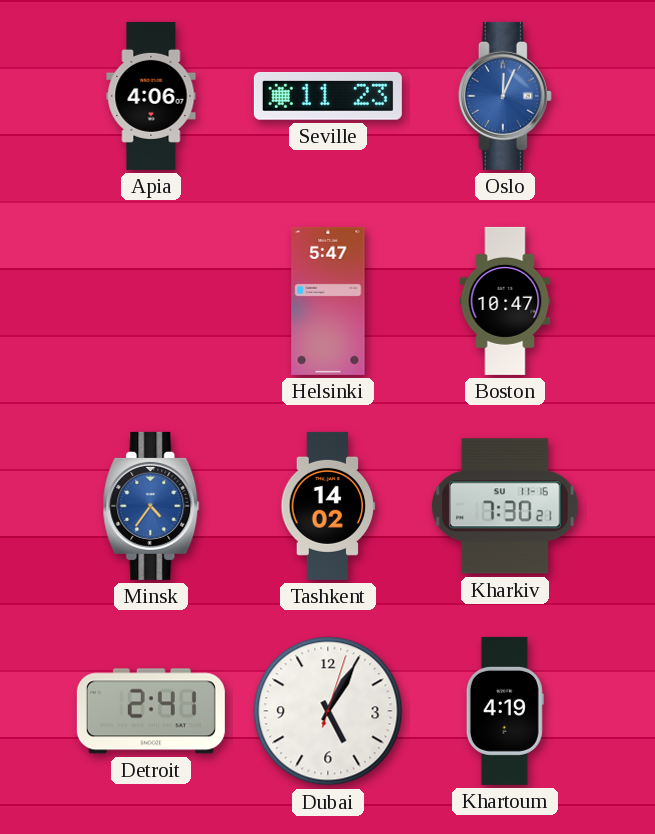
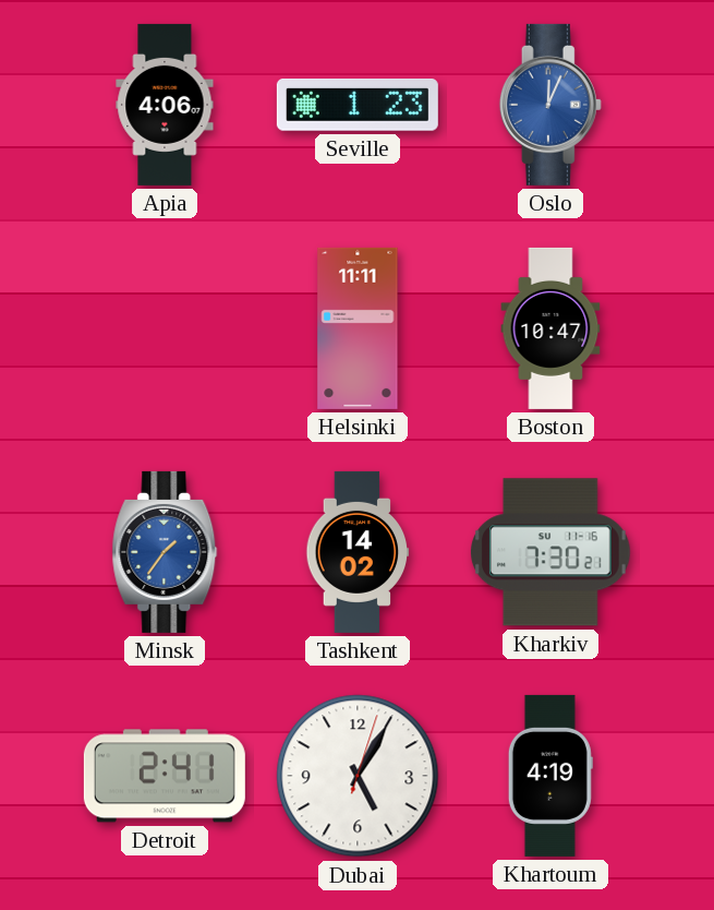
Seville: 11:23 -> 1:23
Helsinki: 5:47 -> 11:11
Minsk: 4:36 -> 1:36
